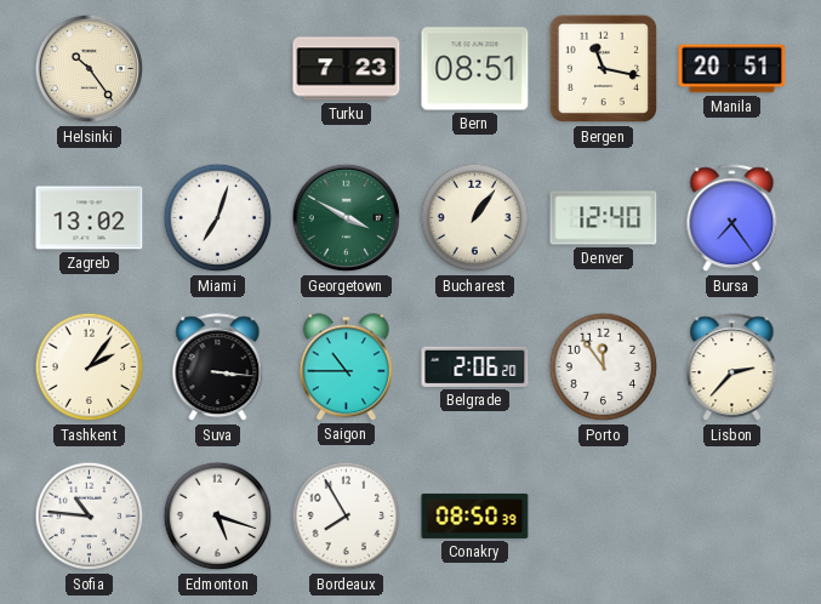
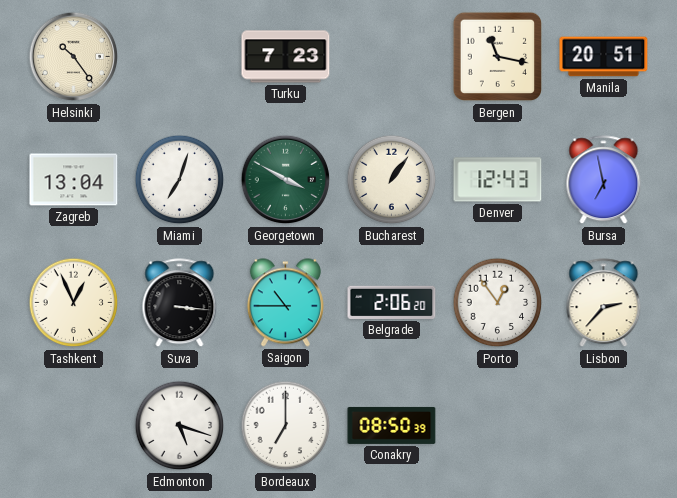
Bern: 08:51 -> none
Zagreb: 13:02 -> 13:04
Denver: 12:40 -> 12:43
Bursa: 7:24 -> 6:58
Tashkent: 2:06 -> 12:56
Porto: 11:54 -> 12:54
Sofia: 10:46 -> none
Bordeaux: 7:55 -> 7:00
